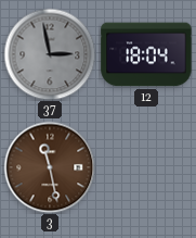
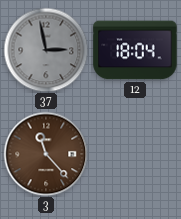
3: 11:28 -> 11:23
